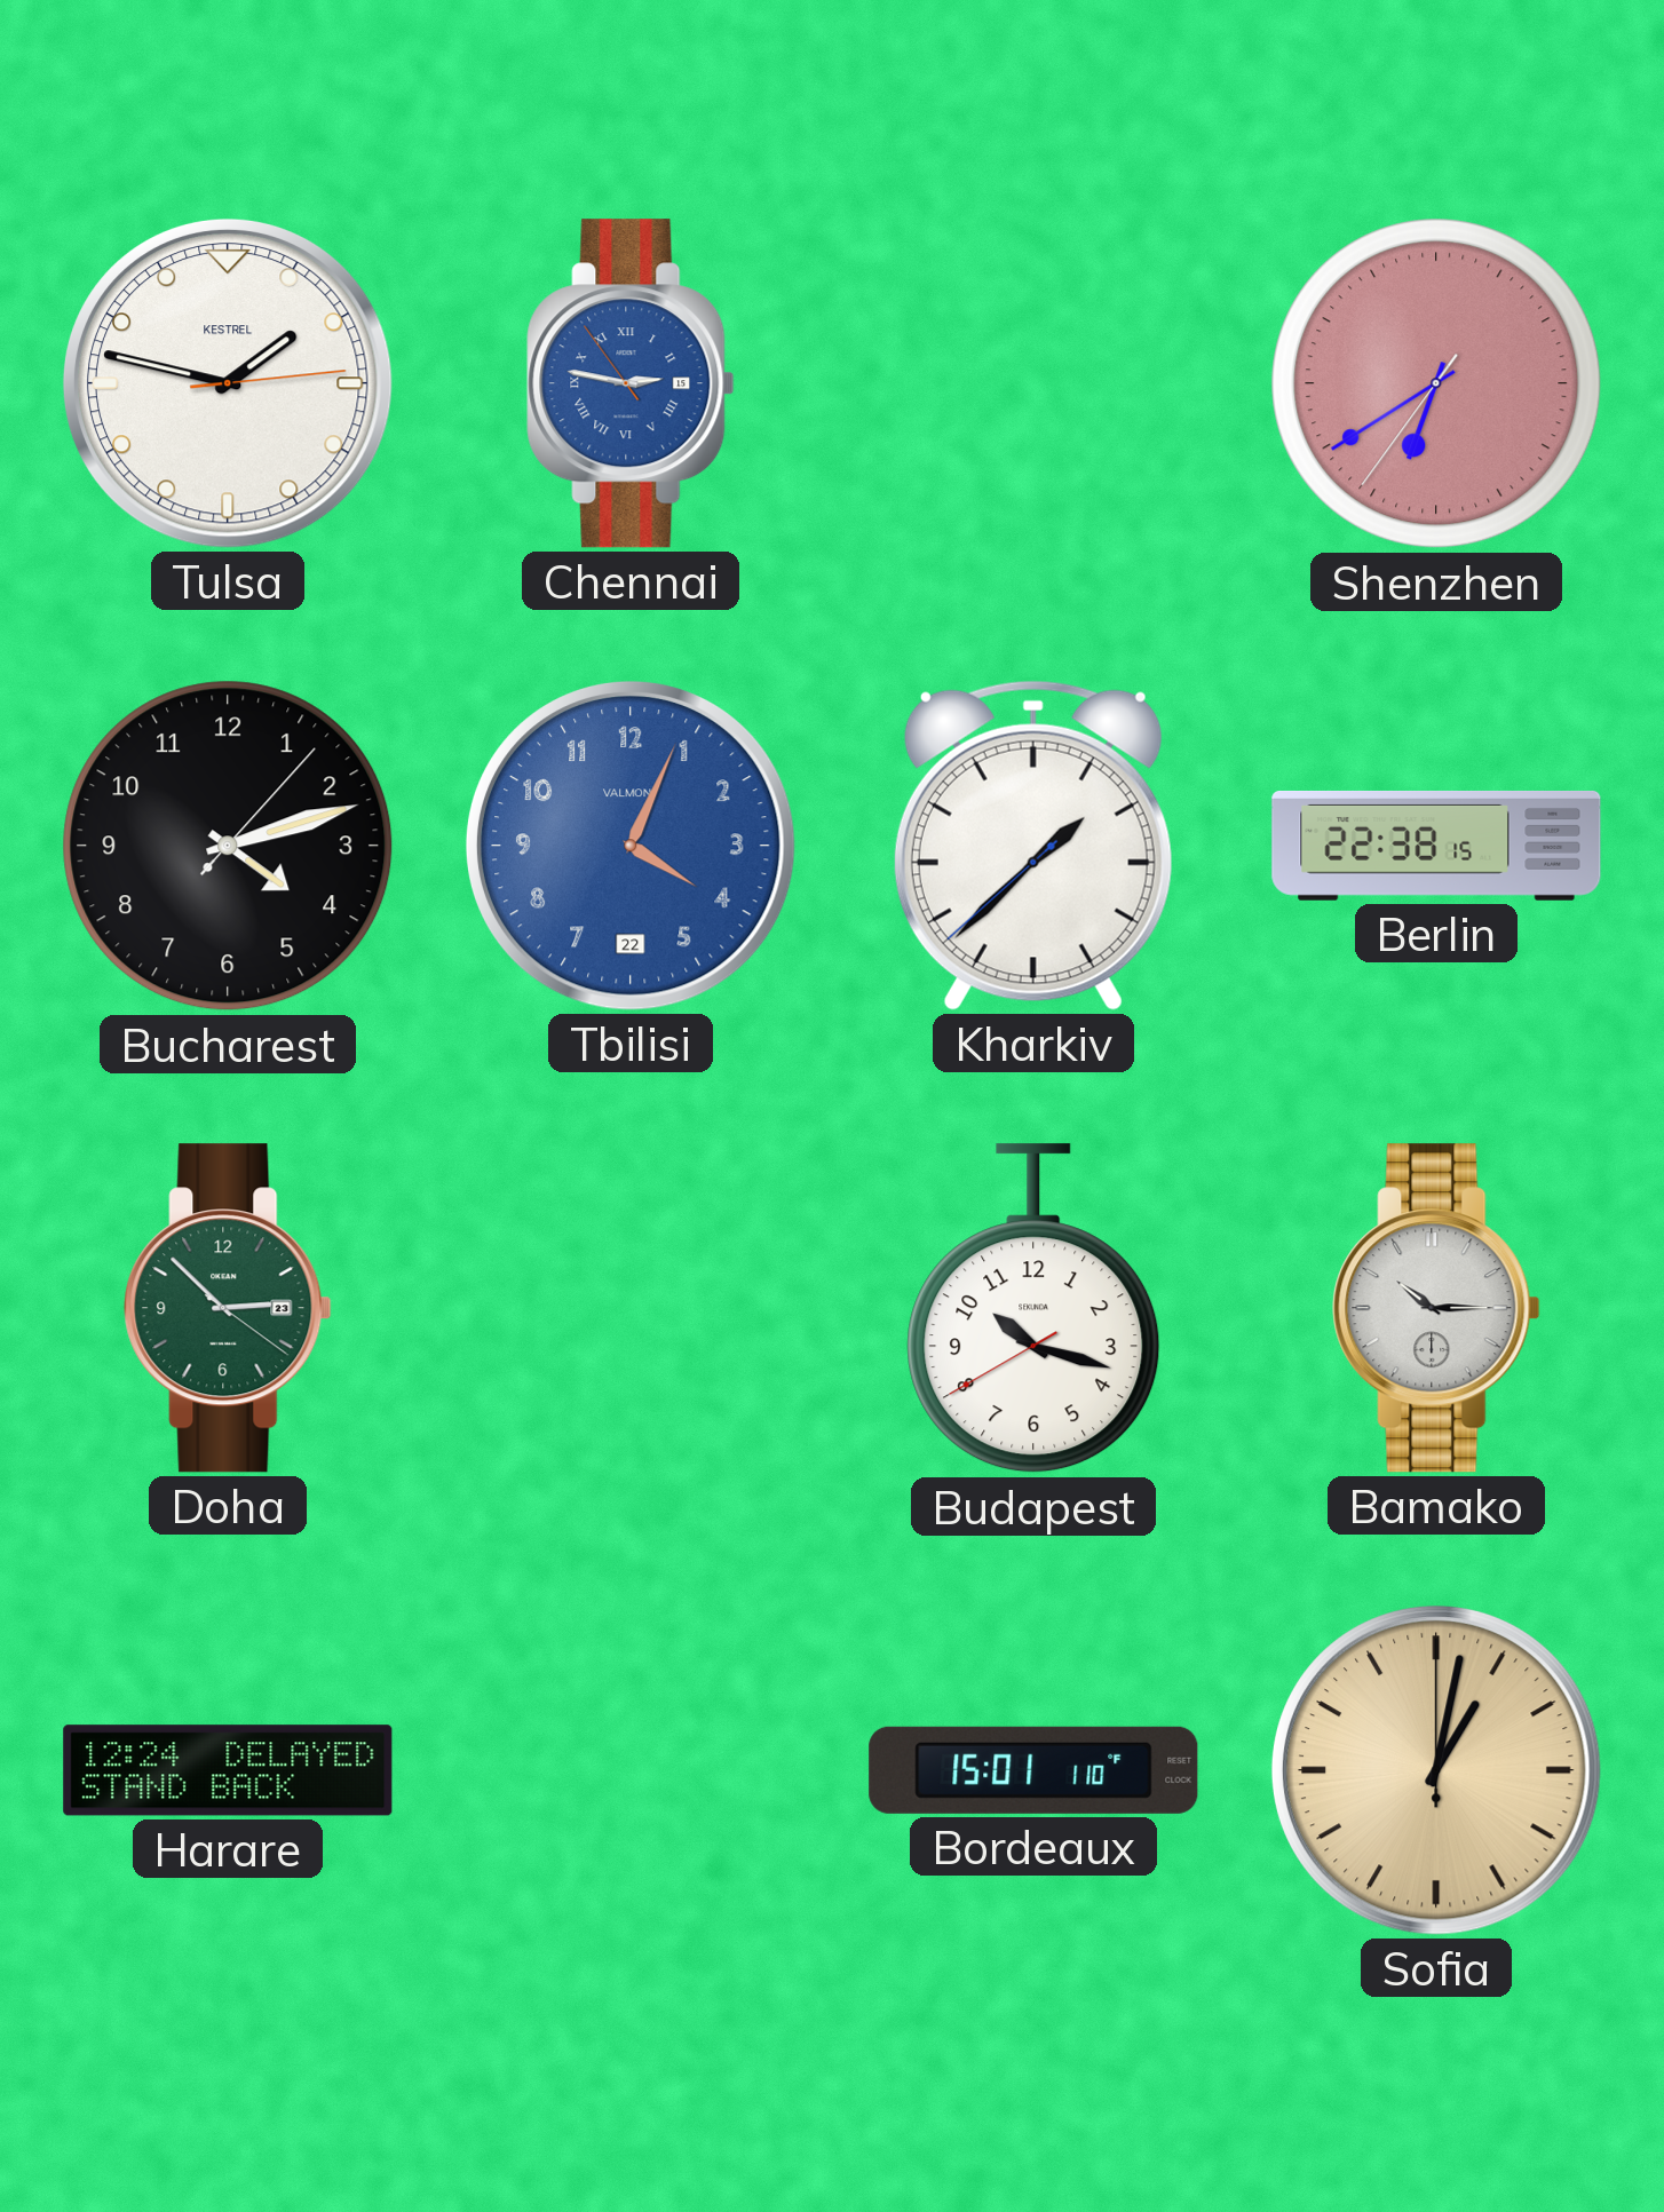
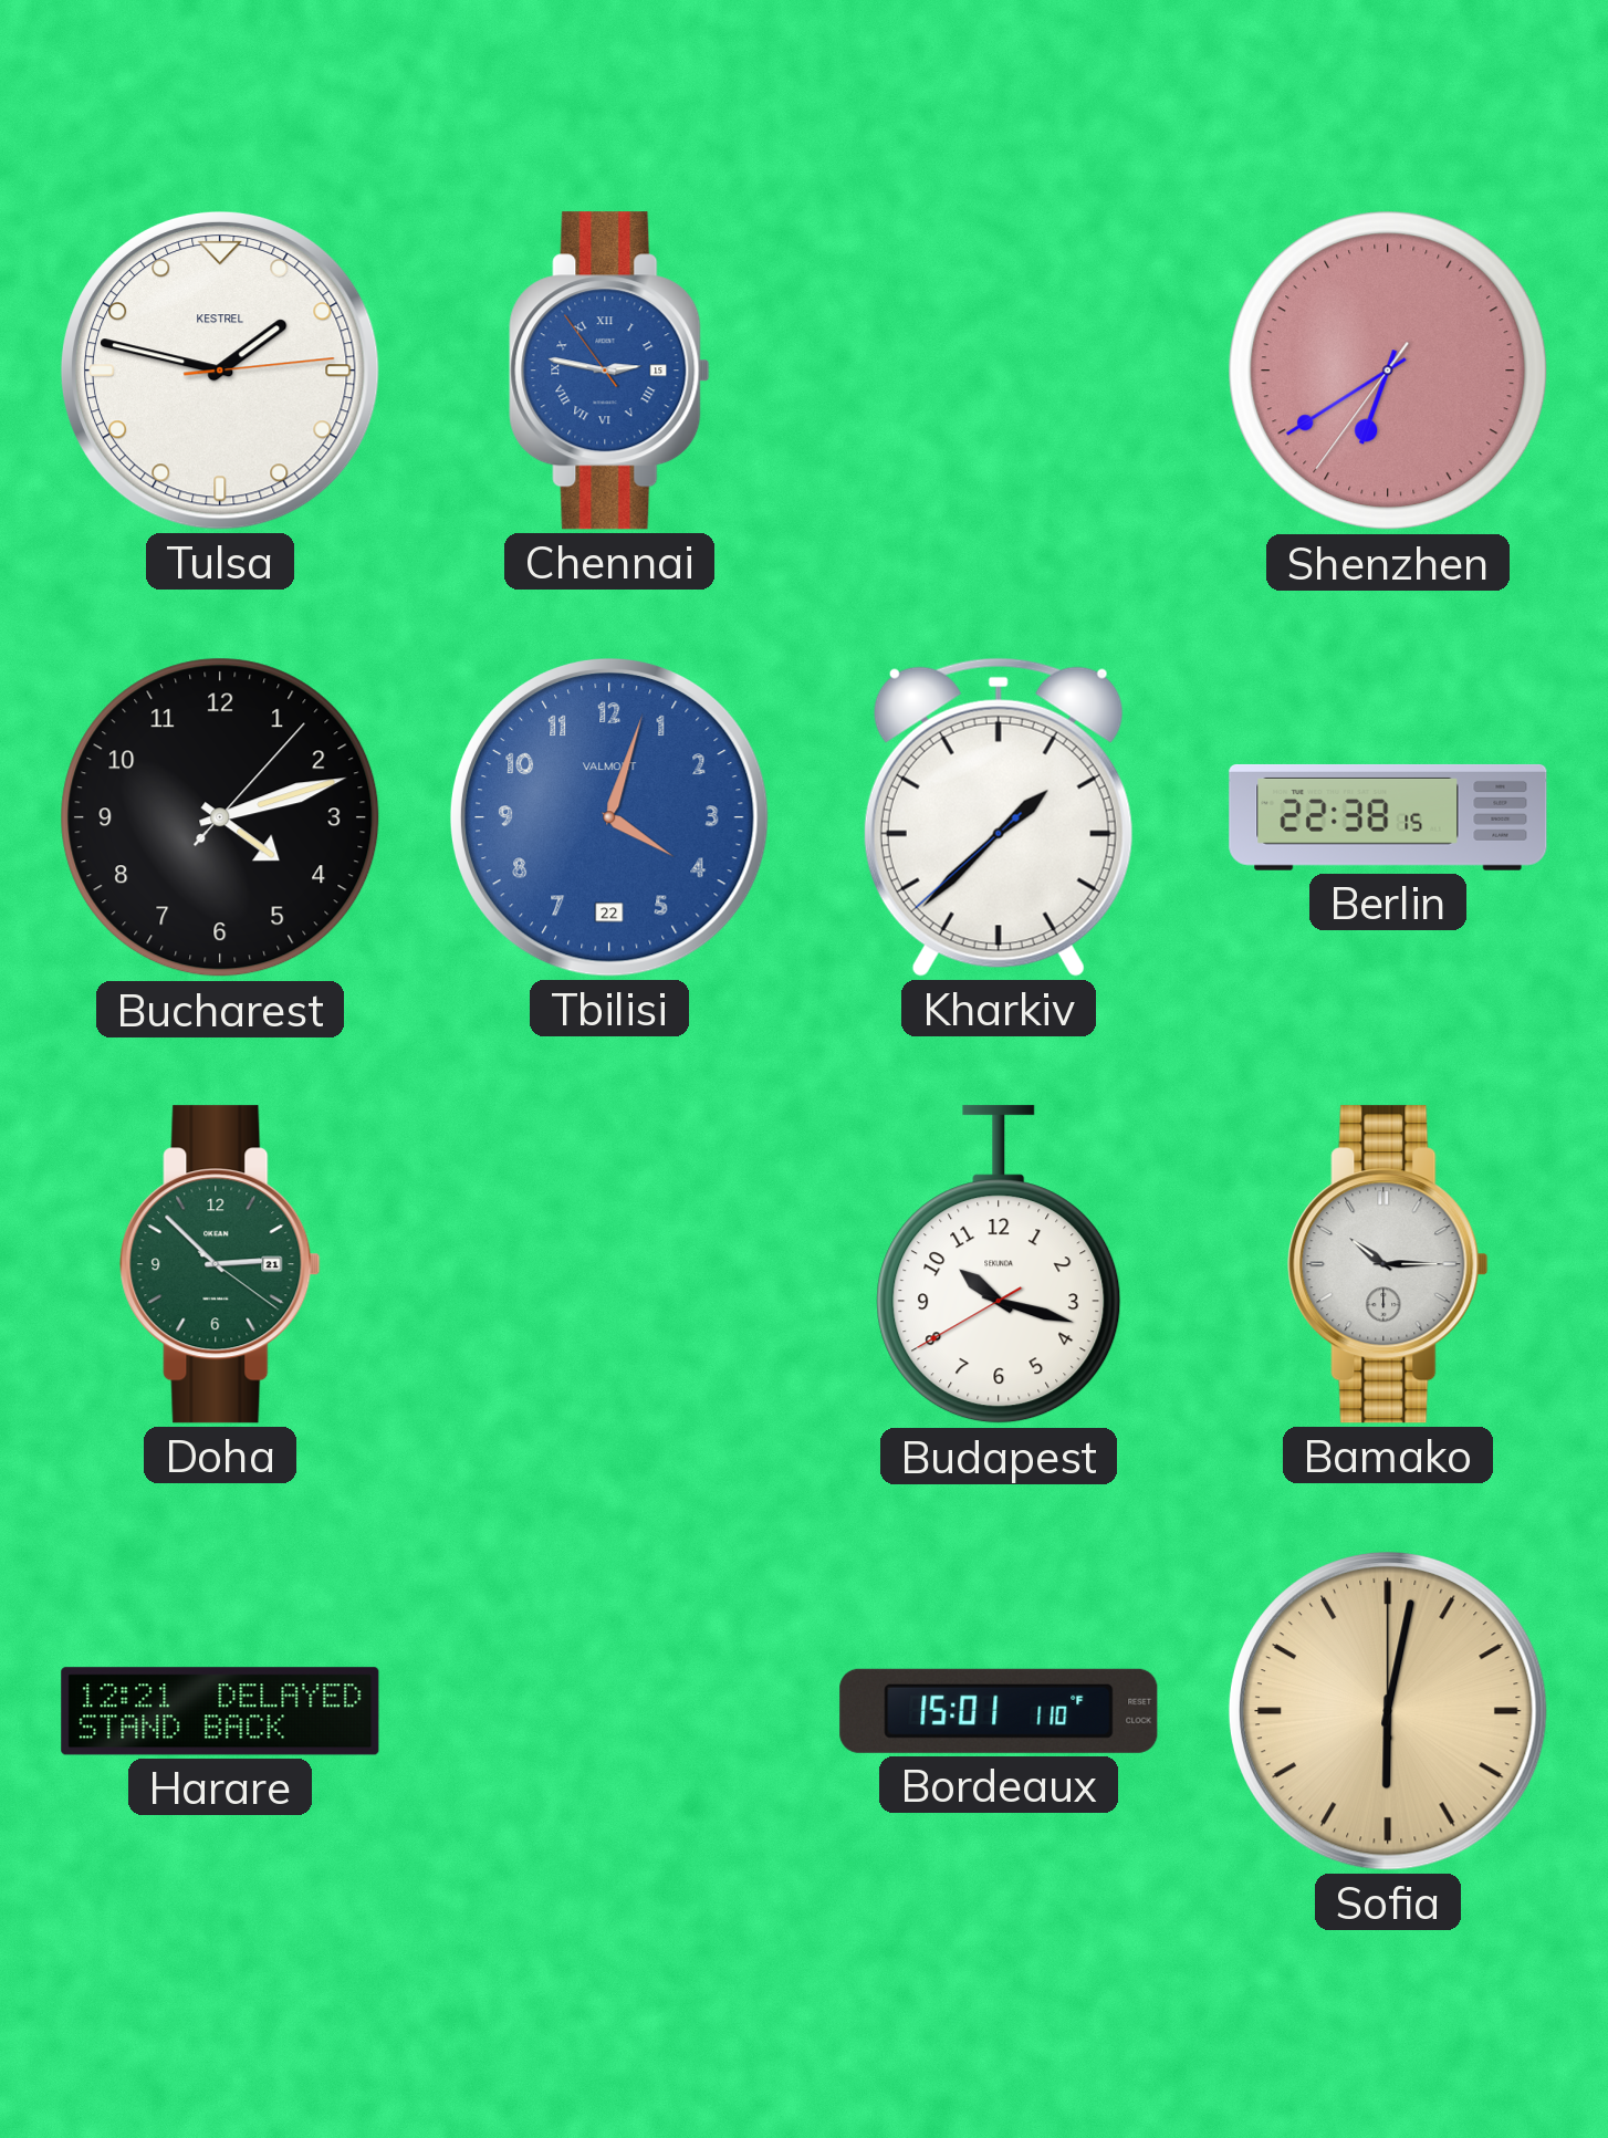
Tbilisi: 4:04 -> 4:03
Doha date: 23 -> 21
Harare: 12:24 -> 12:21
Sofia: 1:02 -> 6:02
